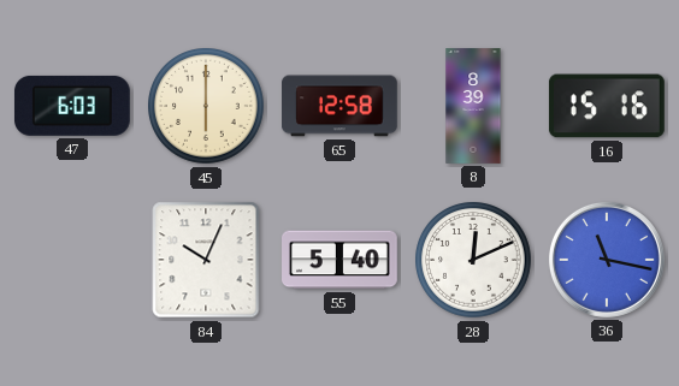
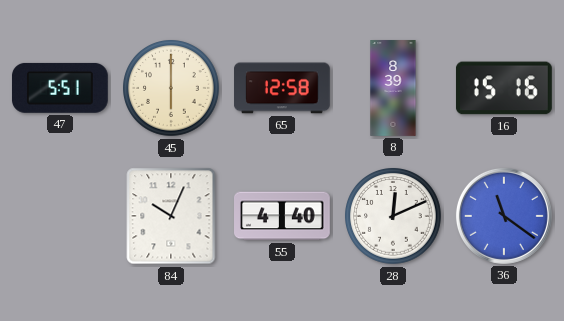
47: 6:03 -> 5:51
55: 5:40 -> 4:40
36: 11:17 -> 11:21
